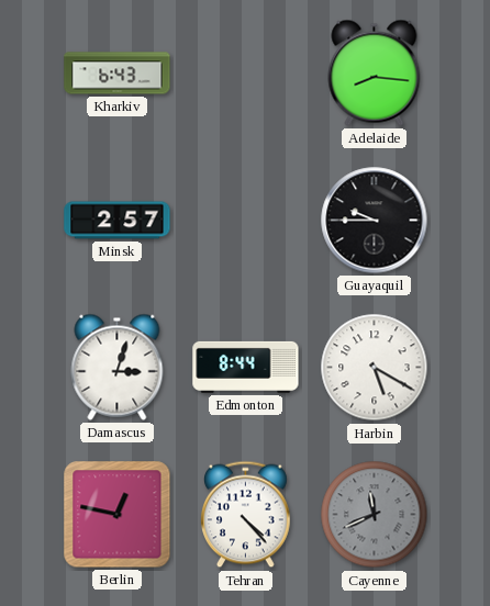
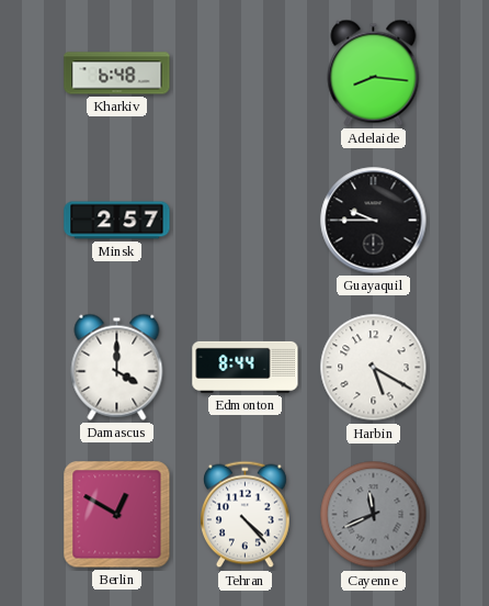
Kharkiv: 6:43 -> 6:48
Damascus: 3:03 -> 4:00
Berlin: 12:47 -> 12:50
